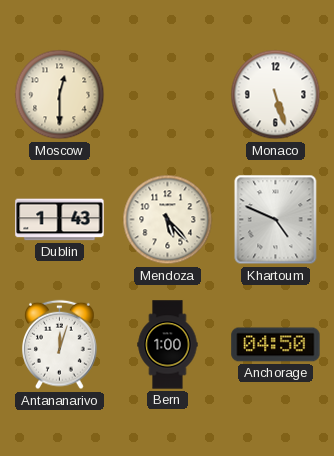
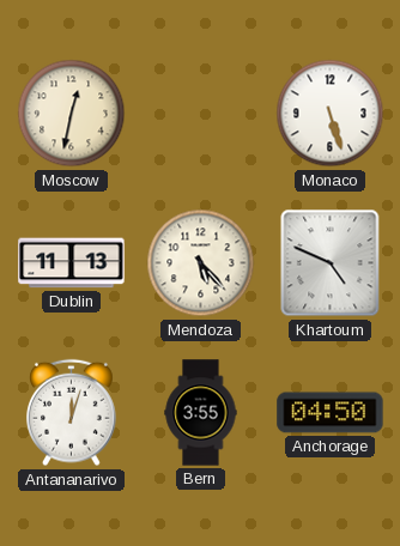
Moscow: 12:30 -> 12:32
Dublin: 1:43 -> 11:13
Bern: 1:00 -> 3:55
